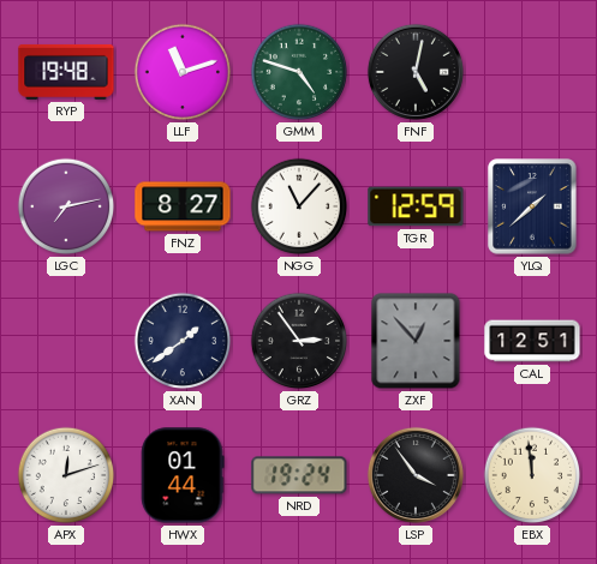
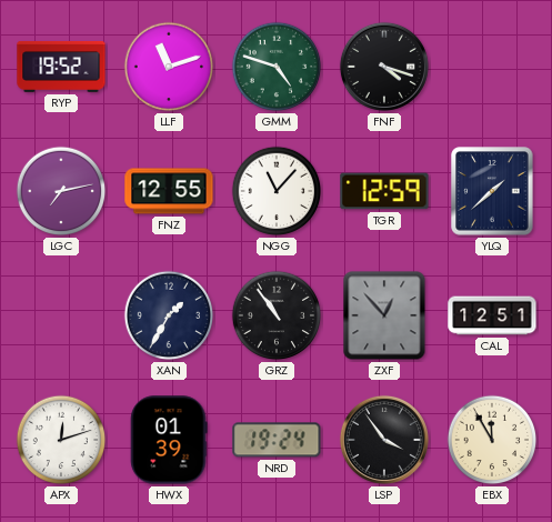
RYP: 19:48 -> 19:52
FNF: 5:02 -> 4:18
FNZ: 8:27 -> 12:55
XAN: 1:39 -> 1:35
GRZ: 2:54 -> 10:54
HWX: 01:44 -> 01:39
EBX: 11:59 -> 11:55
